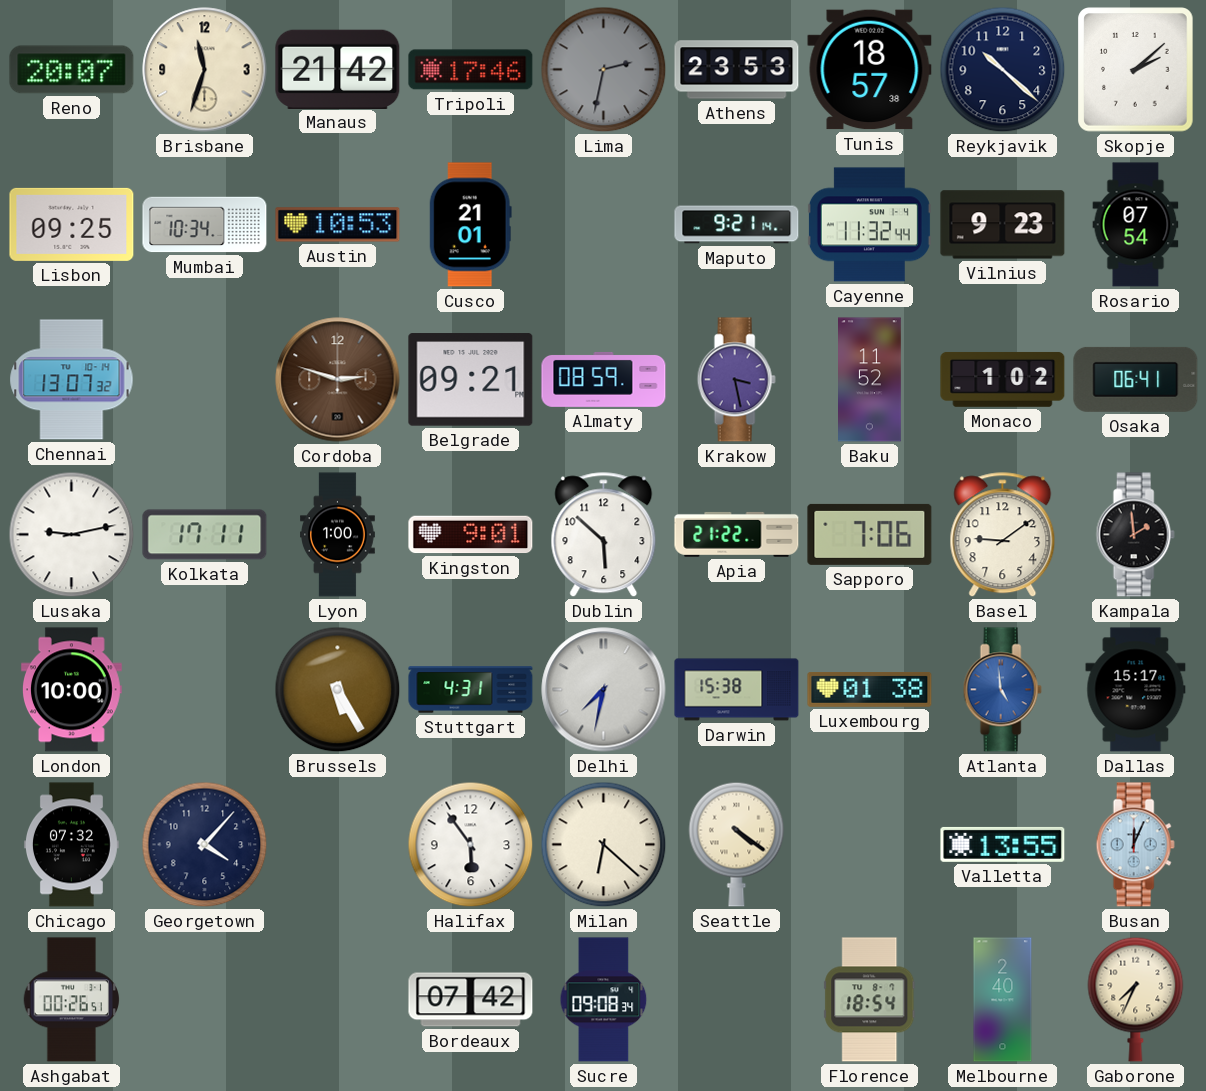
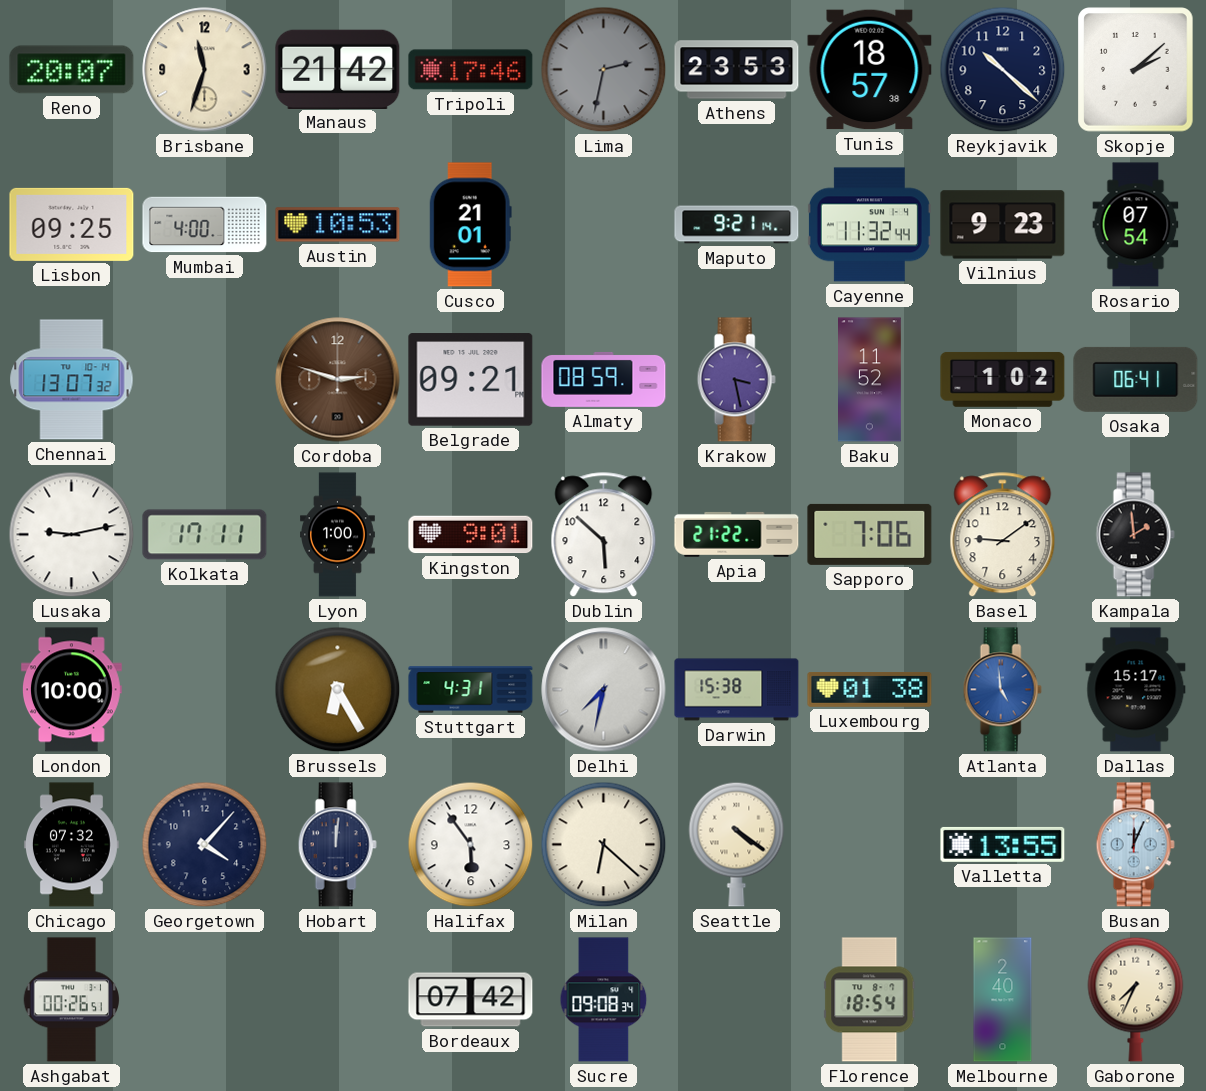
Mumbai: 10:34 -> 4:00
Brussels: 5:25 -> 6:25
Hobart: none -> 12:01
